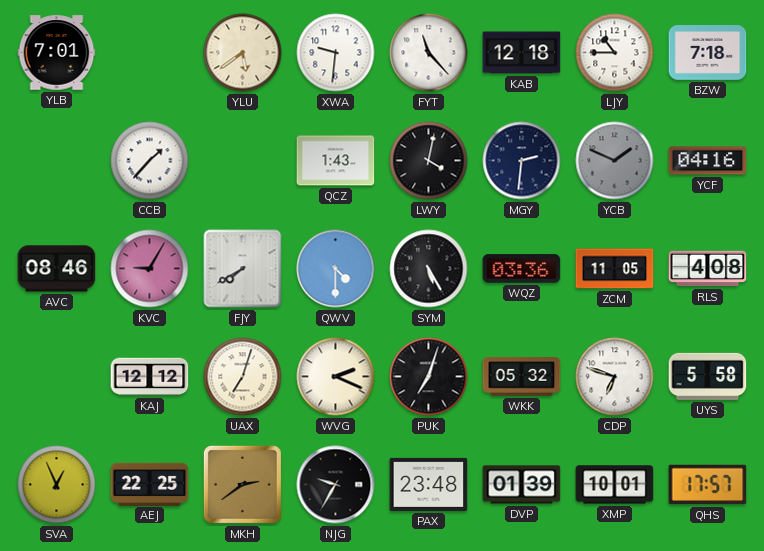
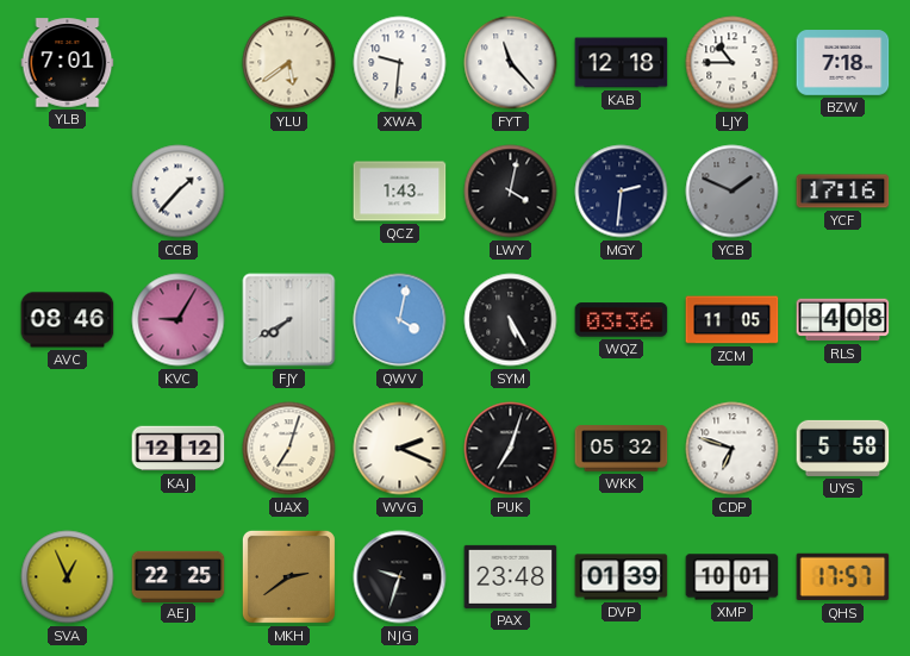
YCF: 04:16 -> 17:16
QWV: 4:30 -> 4:02
NJG: 9:35 -> 9:33
